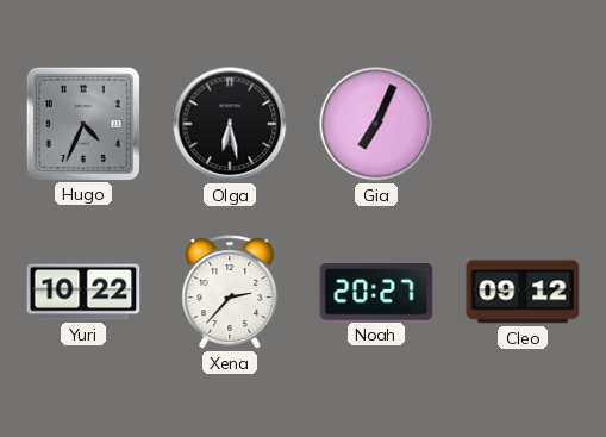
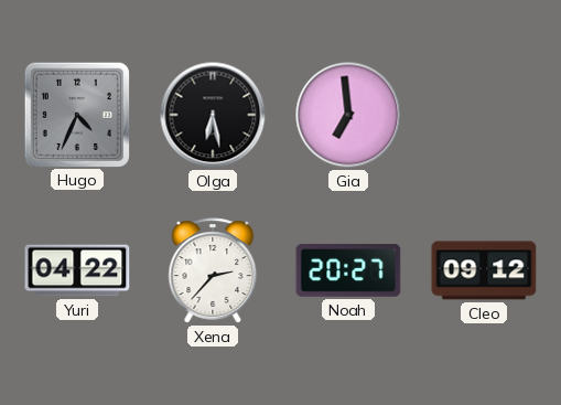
Gia: 7:04 -> 6:59
Yuri: 10:22 -> 04:22
